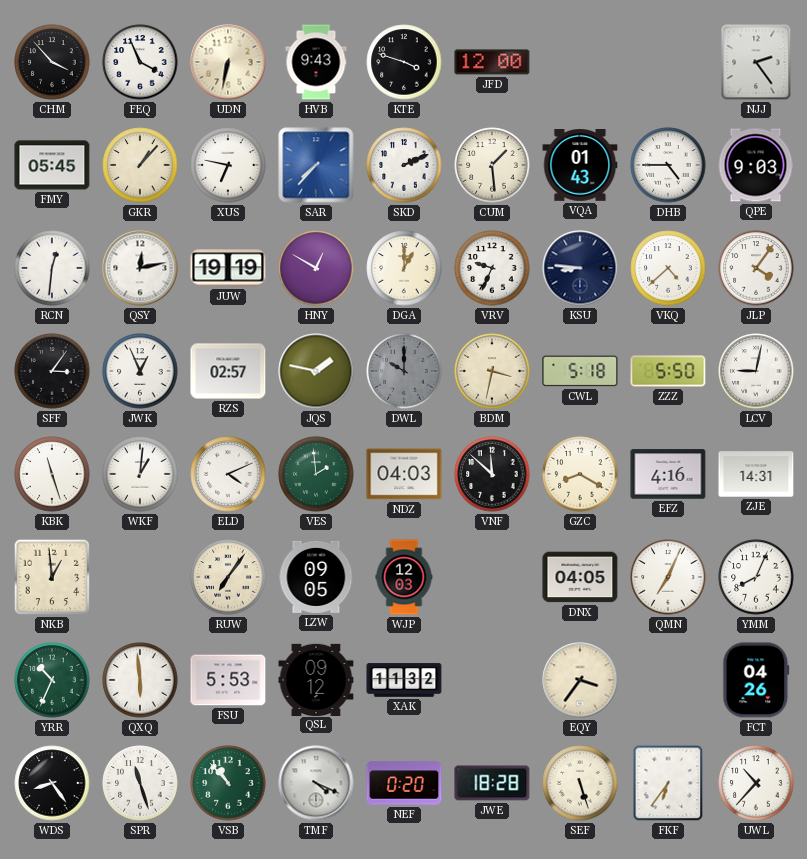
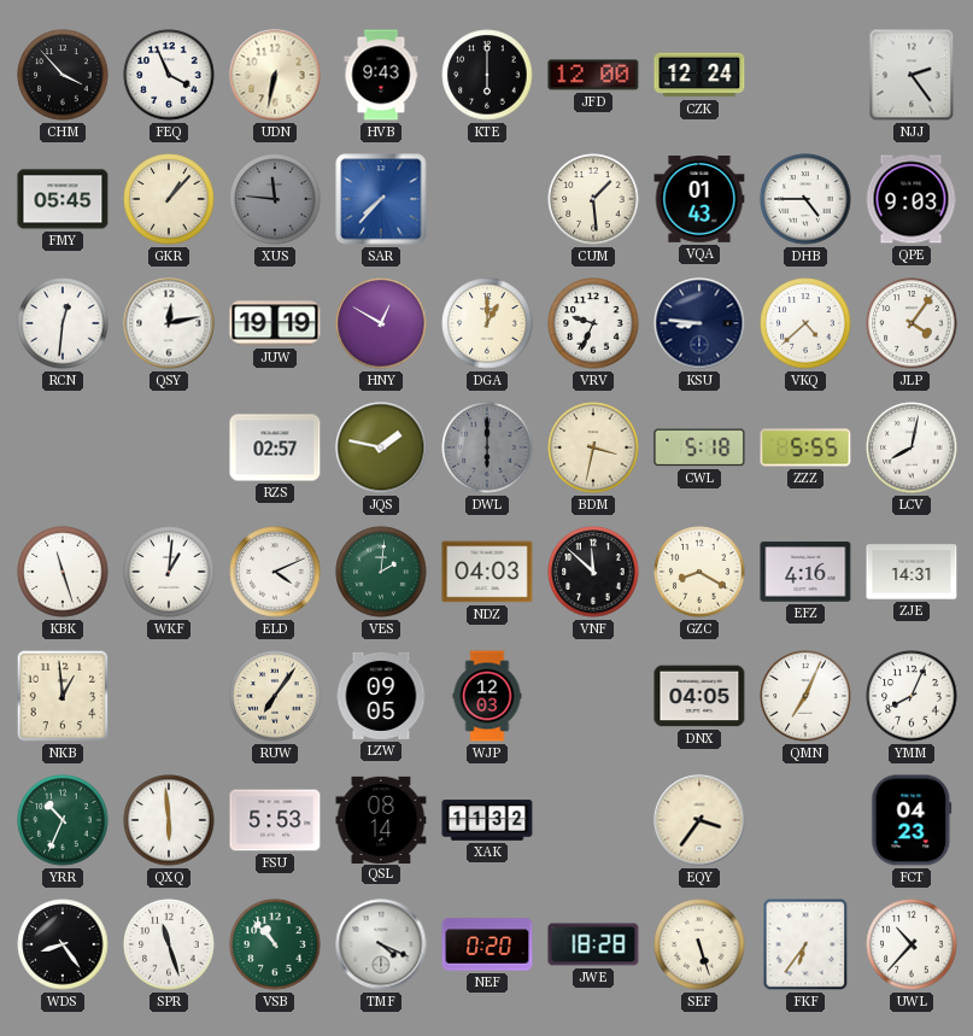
KTE: 3:48 -> 6:00
CZK: none -> 12:24
XUS: 6:47 -> 11:46
XUS dial: white -> grey
SKD: 2:11 -> none
SFF: 3:06 -> none
JWK: 12:56 -> none
DWL: 10:00 -> 6:00
ZZZ: 5:50 -> 5:55
LCV: 9:02 -> 8:02
VES: 1:59 -> 2:01
QSL: 09:12 -> 08:14
FCT: 04:26 -> 04:23
